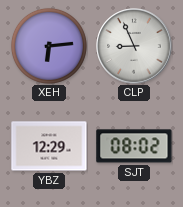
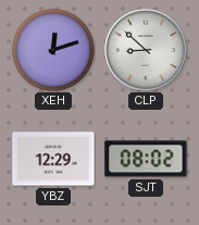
XEH: 6:14 -> 12:12
CLP: 8:56 -> 8:52
